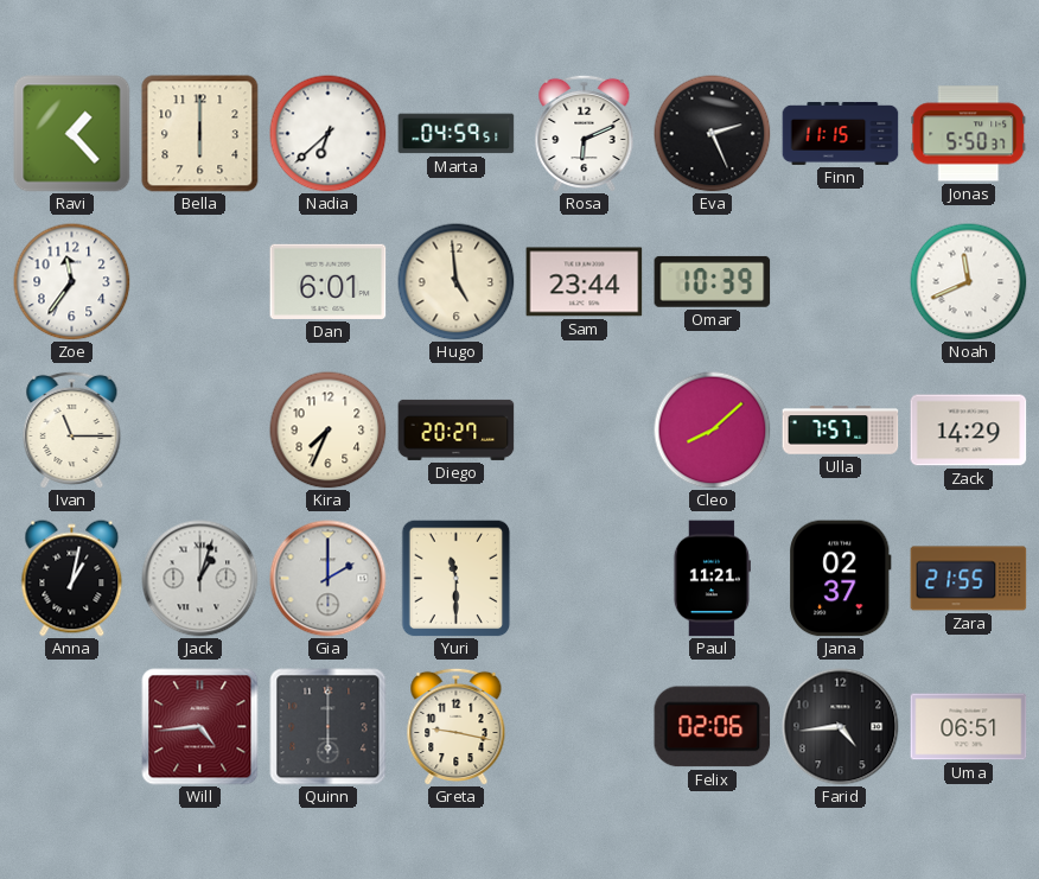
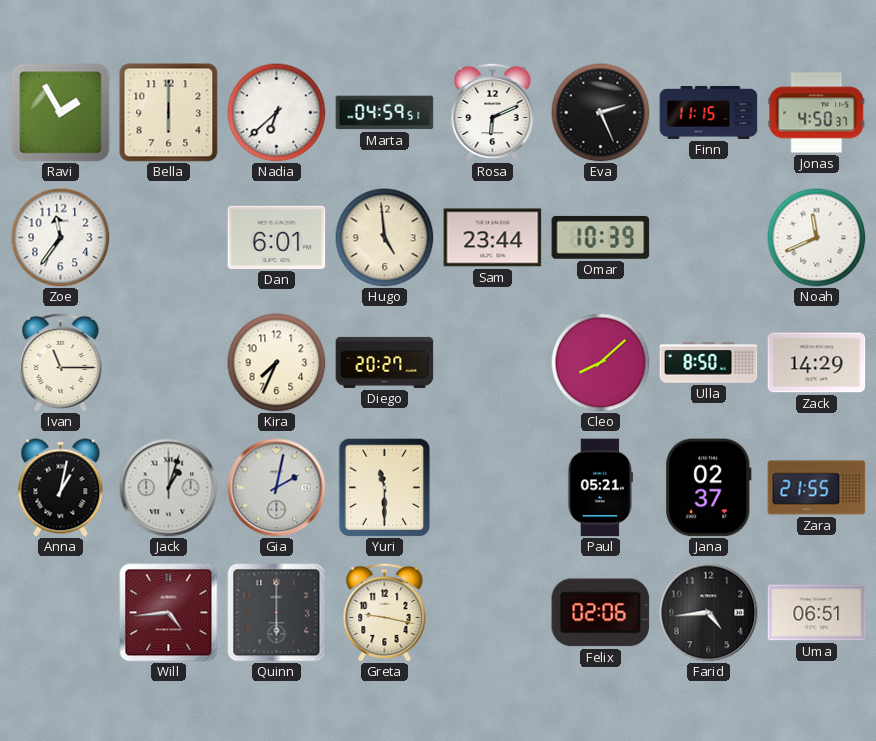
Ravi: 1:23 -> 1:55
Jonas: 5:50 -> 4:50
Ulla: 7:57 -> 8:50
Gia: 2:00 -> 2:02
Paul: 11:21 -> 05:21
